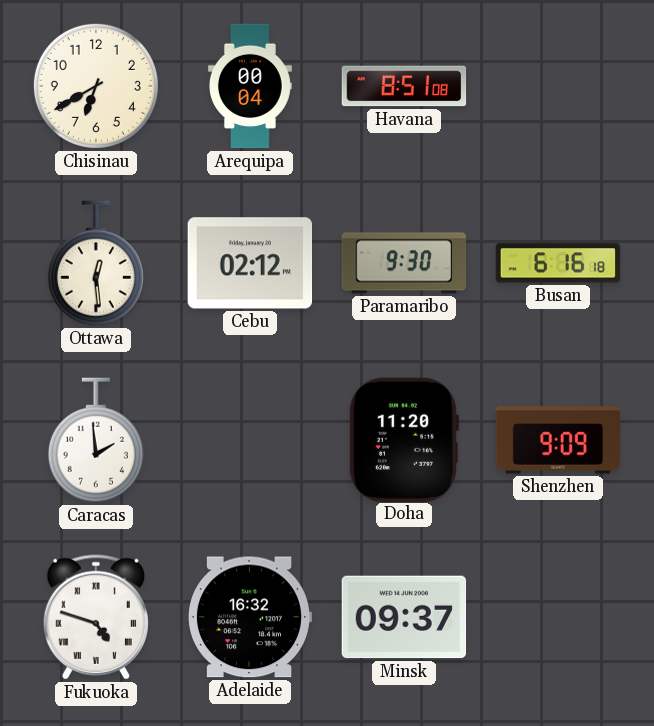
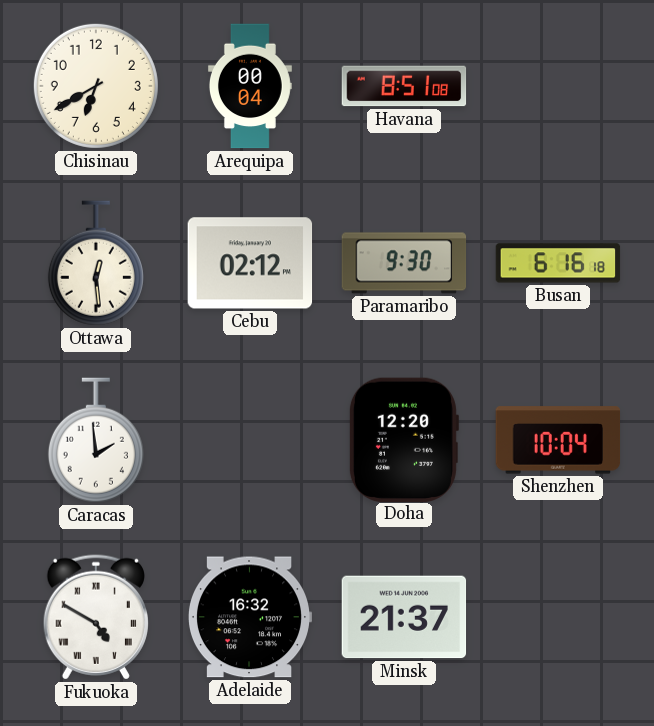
Doha: 11:20 -> 12:20
Shenzhen: 9:09 -> 10:04
Fukuoka: 4:48 -> 4:50
Minsk: 09:37 -> 21:37
